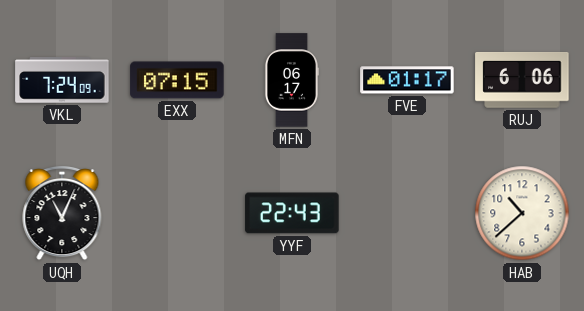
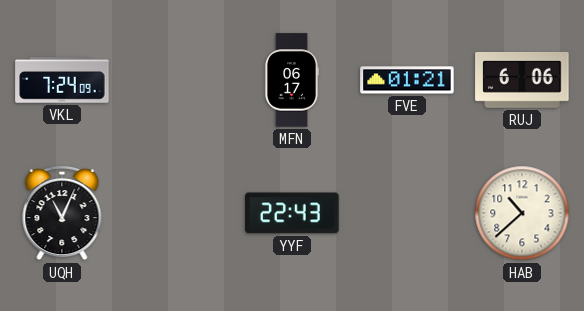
EXX: 07:15 -> none
FVE: 01:17 -> 01:21
